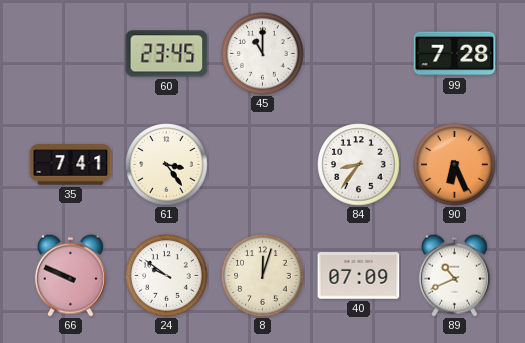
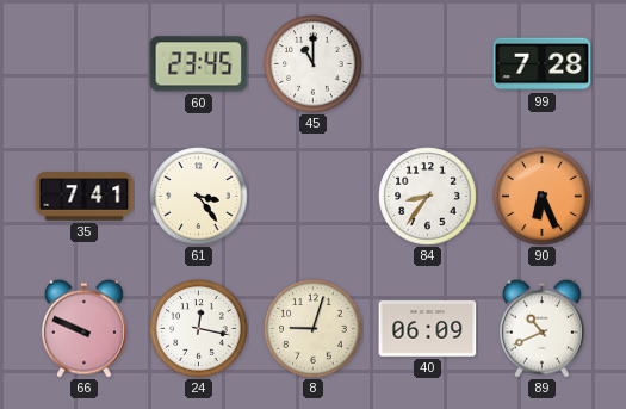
24: 9:51 -> 12:17
8: 12:03 -> 9:03
40: 07:09 -> 06:09
